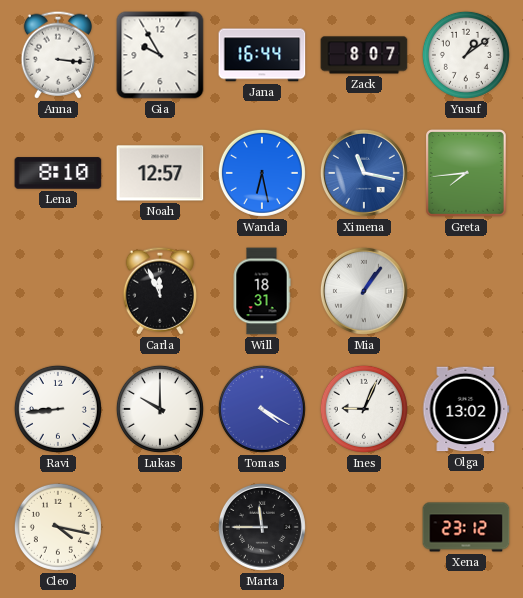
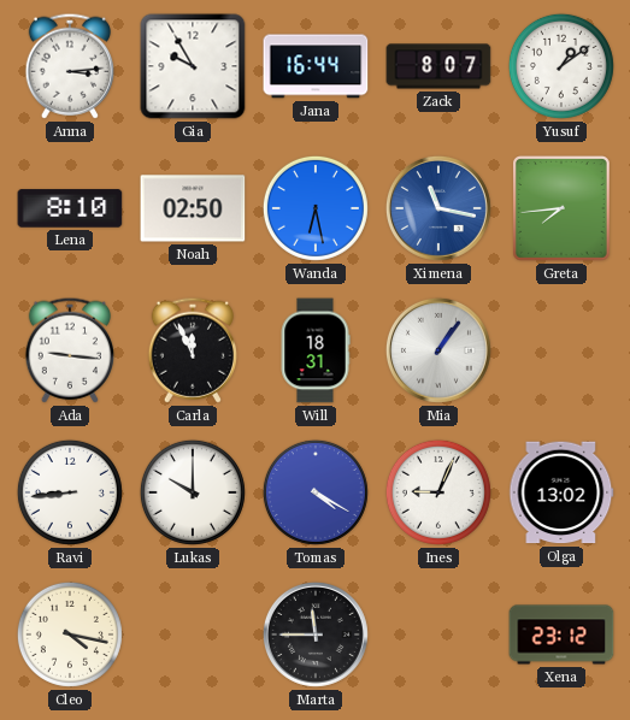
Anna: 3:16 -> 3:14
Noah: 12:57 -> 02:50
Ada: none -> 9:16
